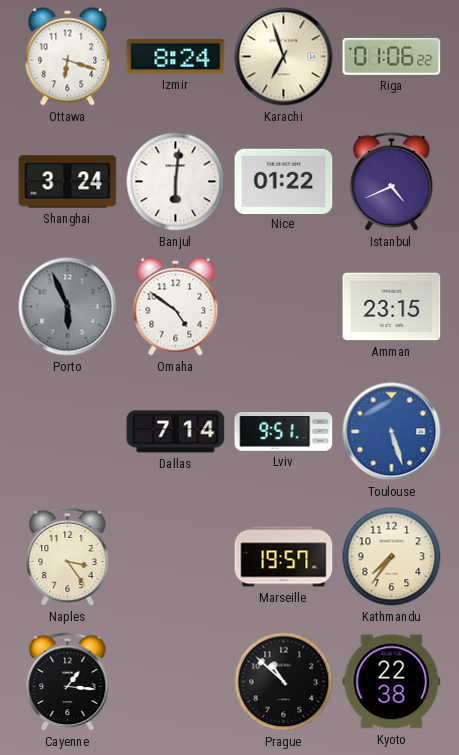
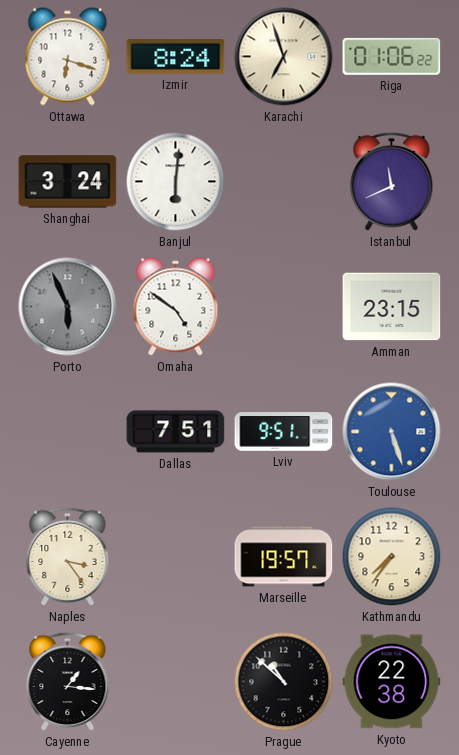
Nice: 01:22 -> none
Istanbul: 4:41 -> 11:41
Dallas: 7:14 -> 7:51
